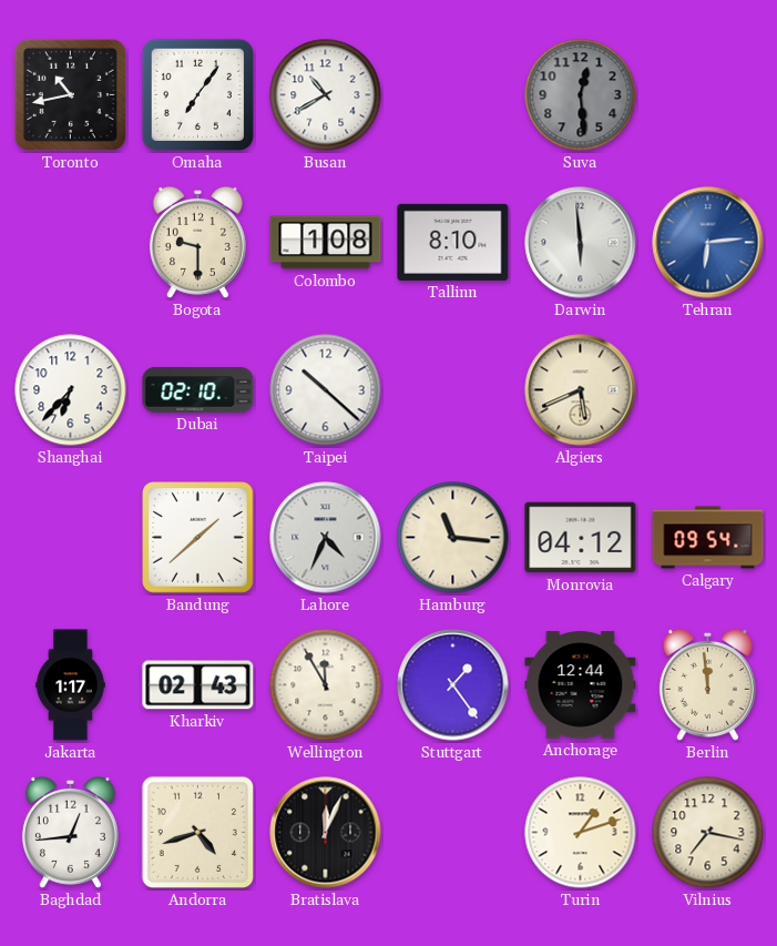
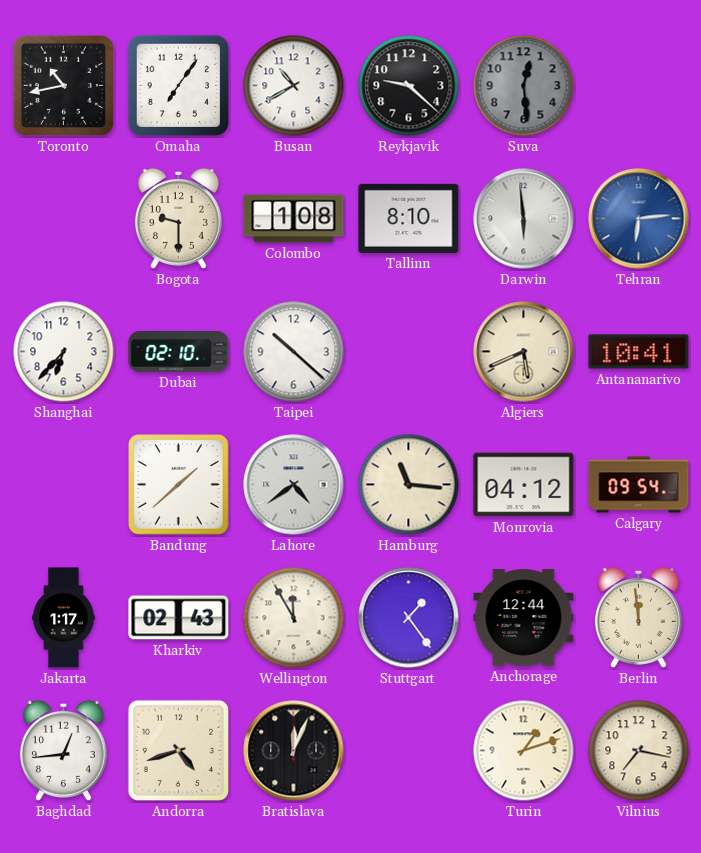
Reykjavik: none -> 9:22
Antananarivo: none -> 10:41
Lahore: 4:34 -> 4:39
